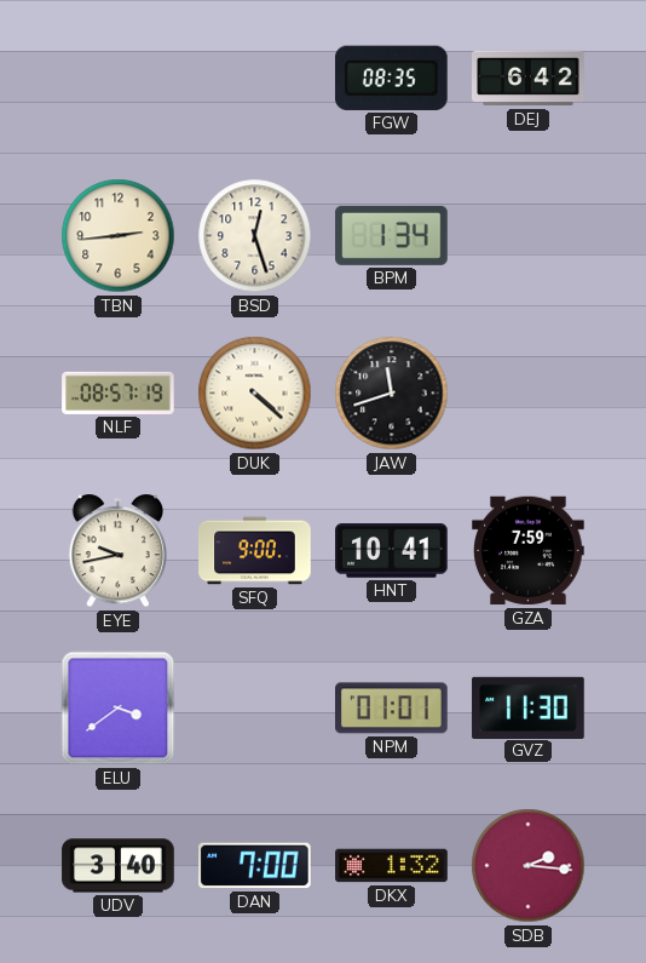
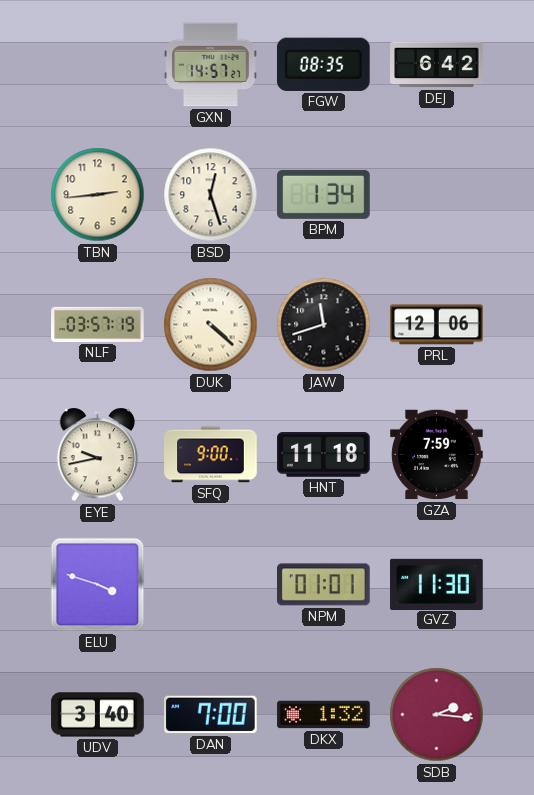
GXN: none -> 14:57
NLF: 08:57 -> 03:57
PRL: none -> 12:06
HNT: 10:41 -> 11:18
ELU: 3:39 -> 3:48
